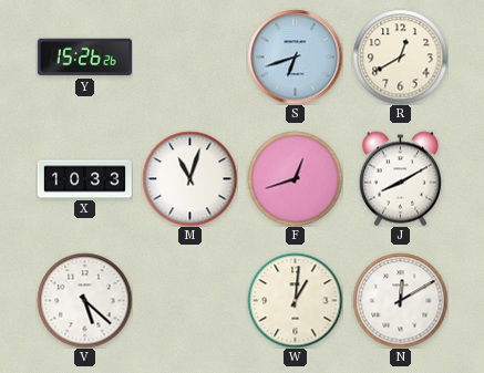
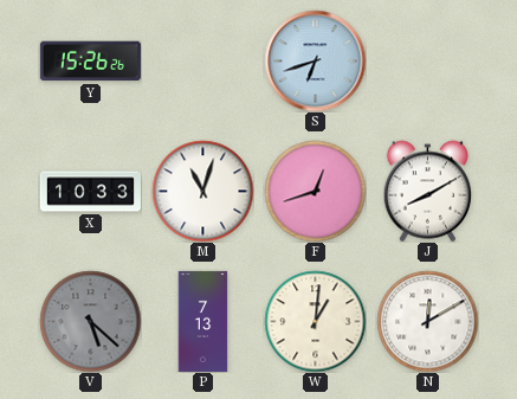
R: 12:40 -> none
V dial: white -> grey
P: none -> 7:13
